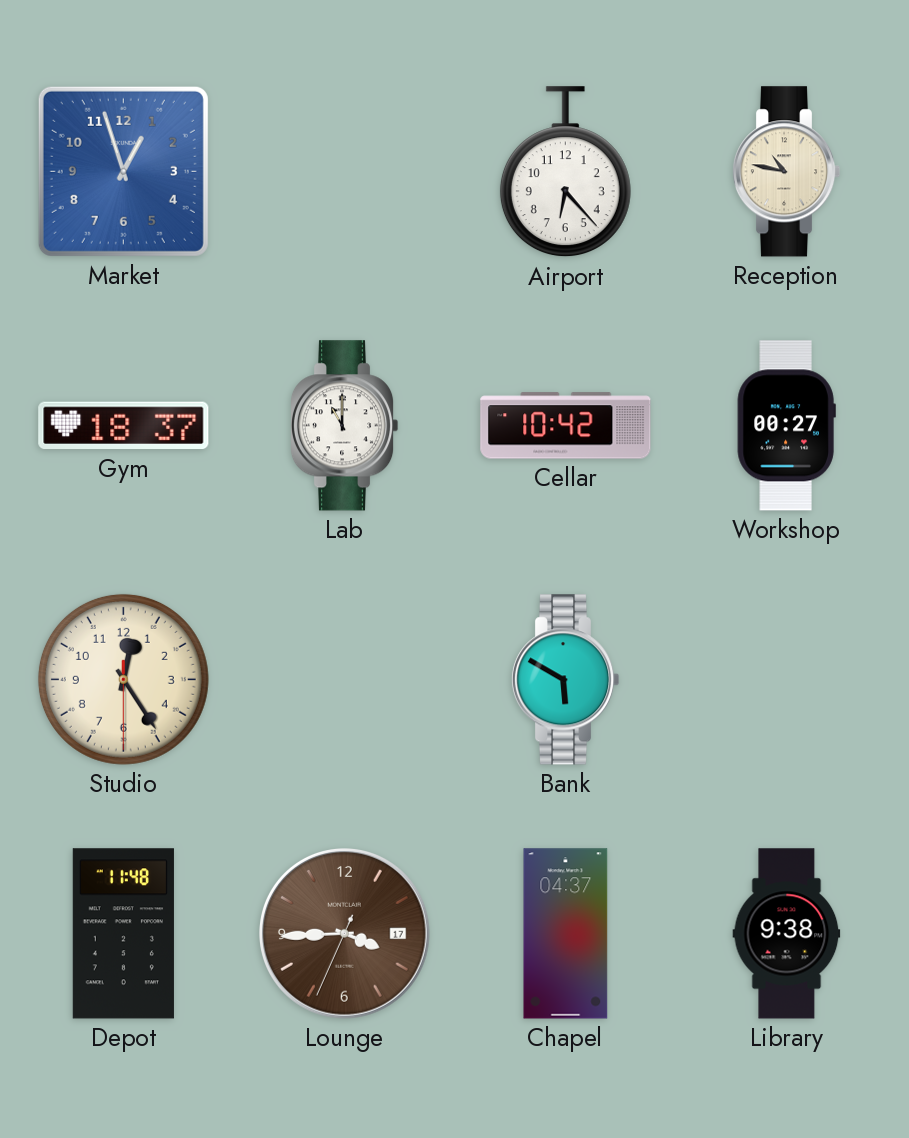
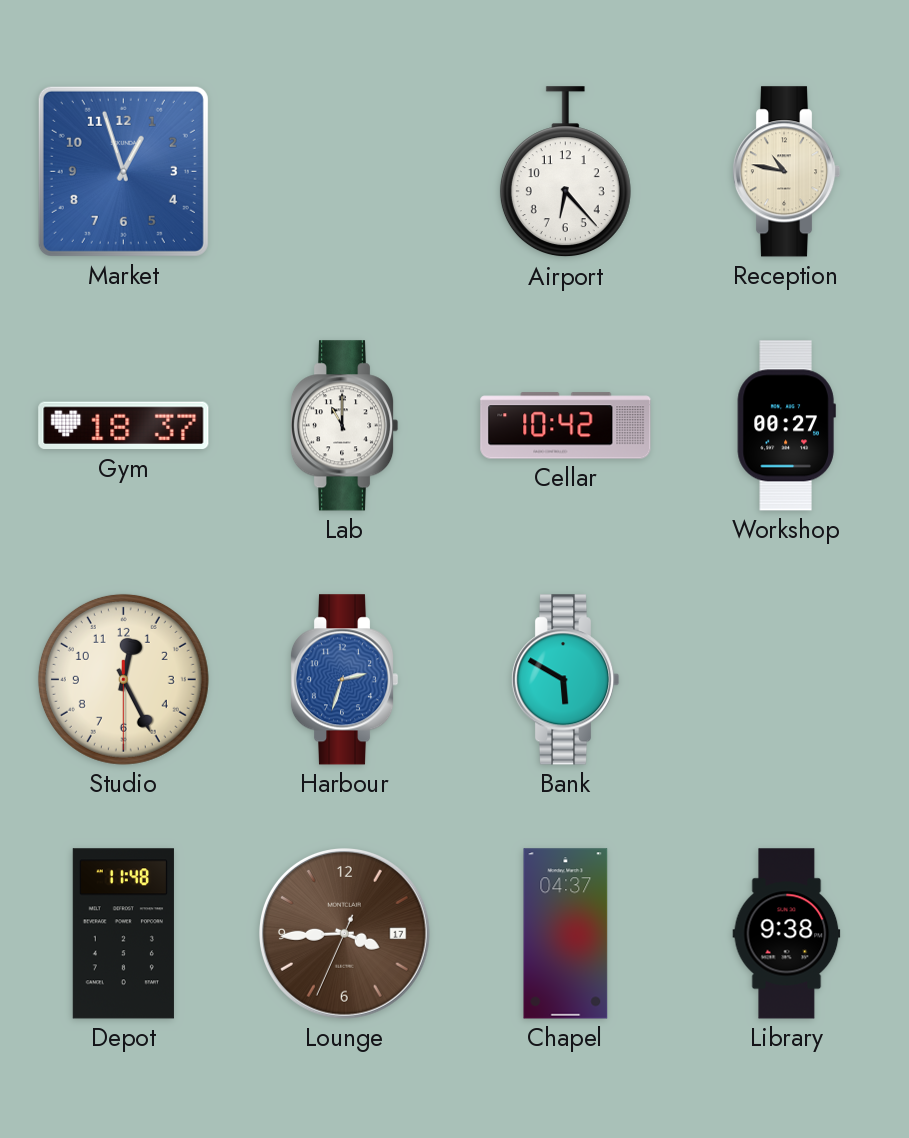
Studio: 12:24 -> 12:25
Harbour: none -> 2:33
